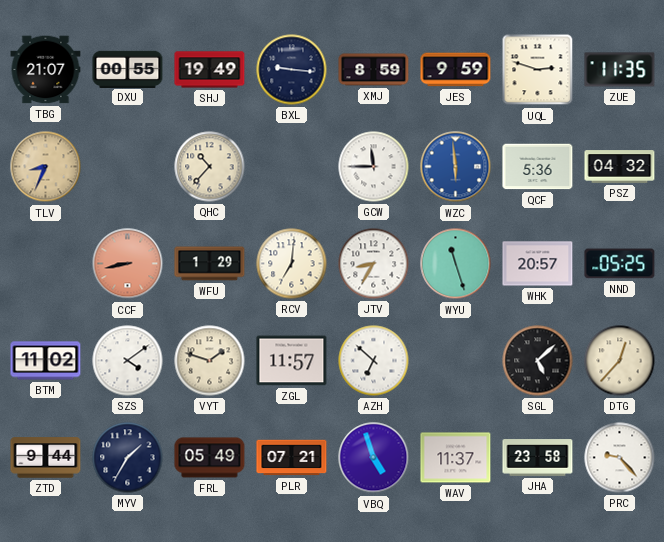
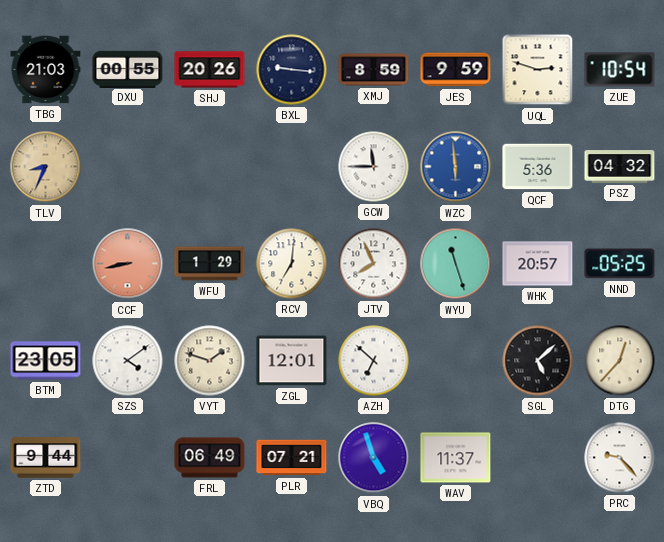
TBG: 21:07 -> 21:03
SHJ: 19:49 -> 20:26
ZUE: 11:35 -> 10:54
QHC: 10:37 -> none
JTV: 8:35 -> 7:56
BTM: 11:02 -> 23:05
ZGL: 11:57 -> 12:01
MYV: 1:35 -> none
FRL: 05:49 -> 06:49
JHA: 23:58 -> none
